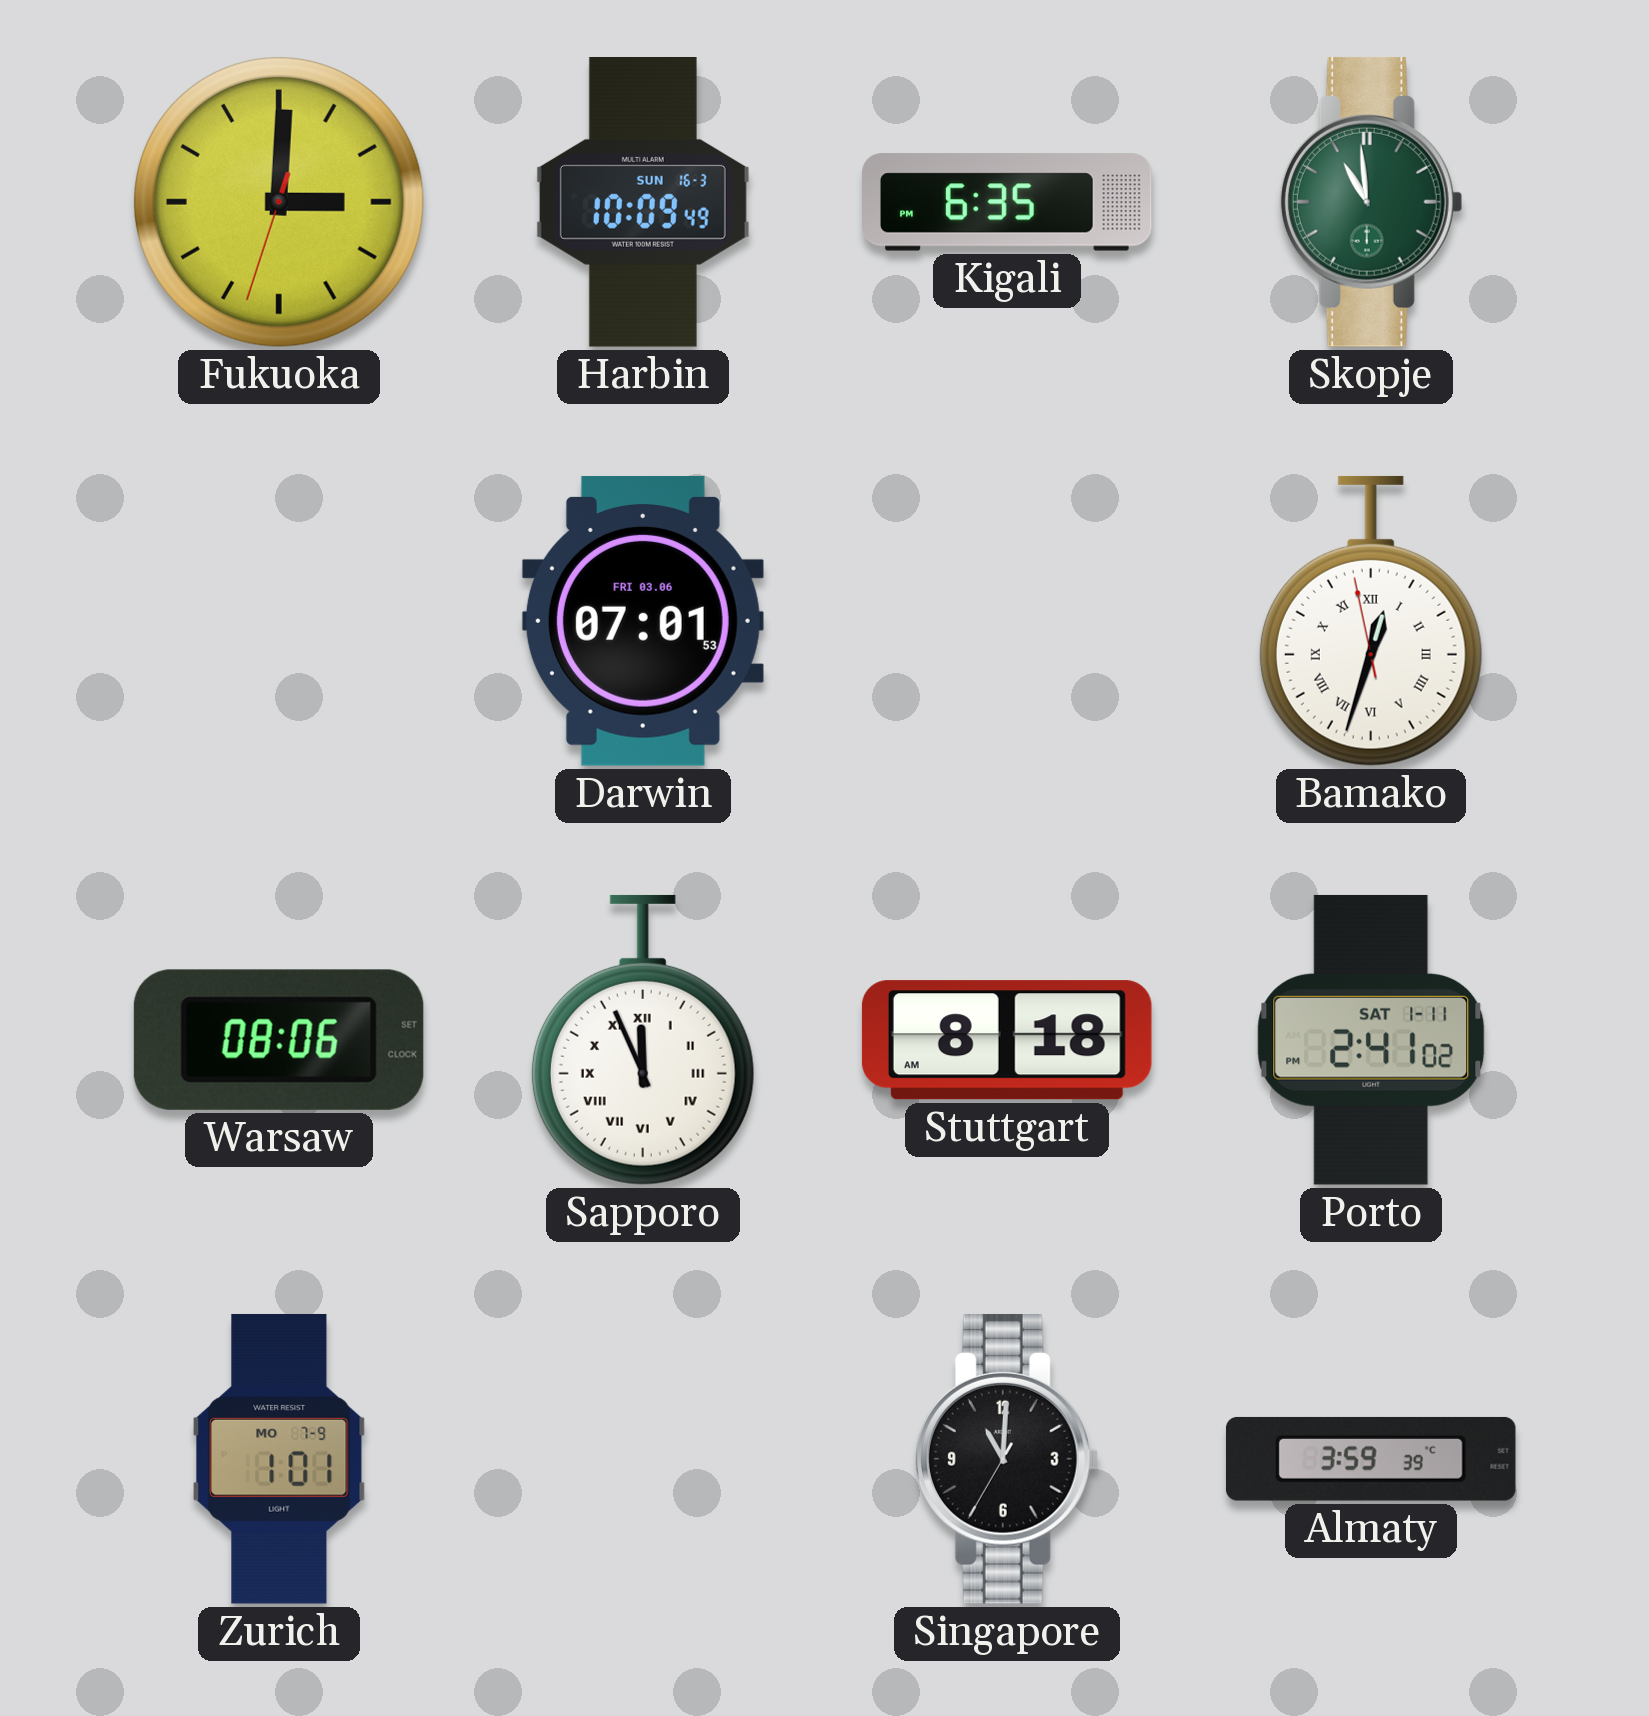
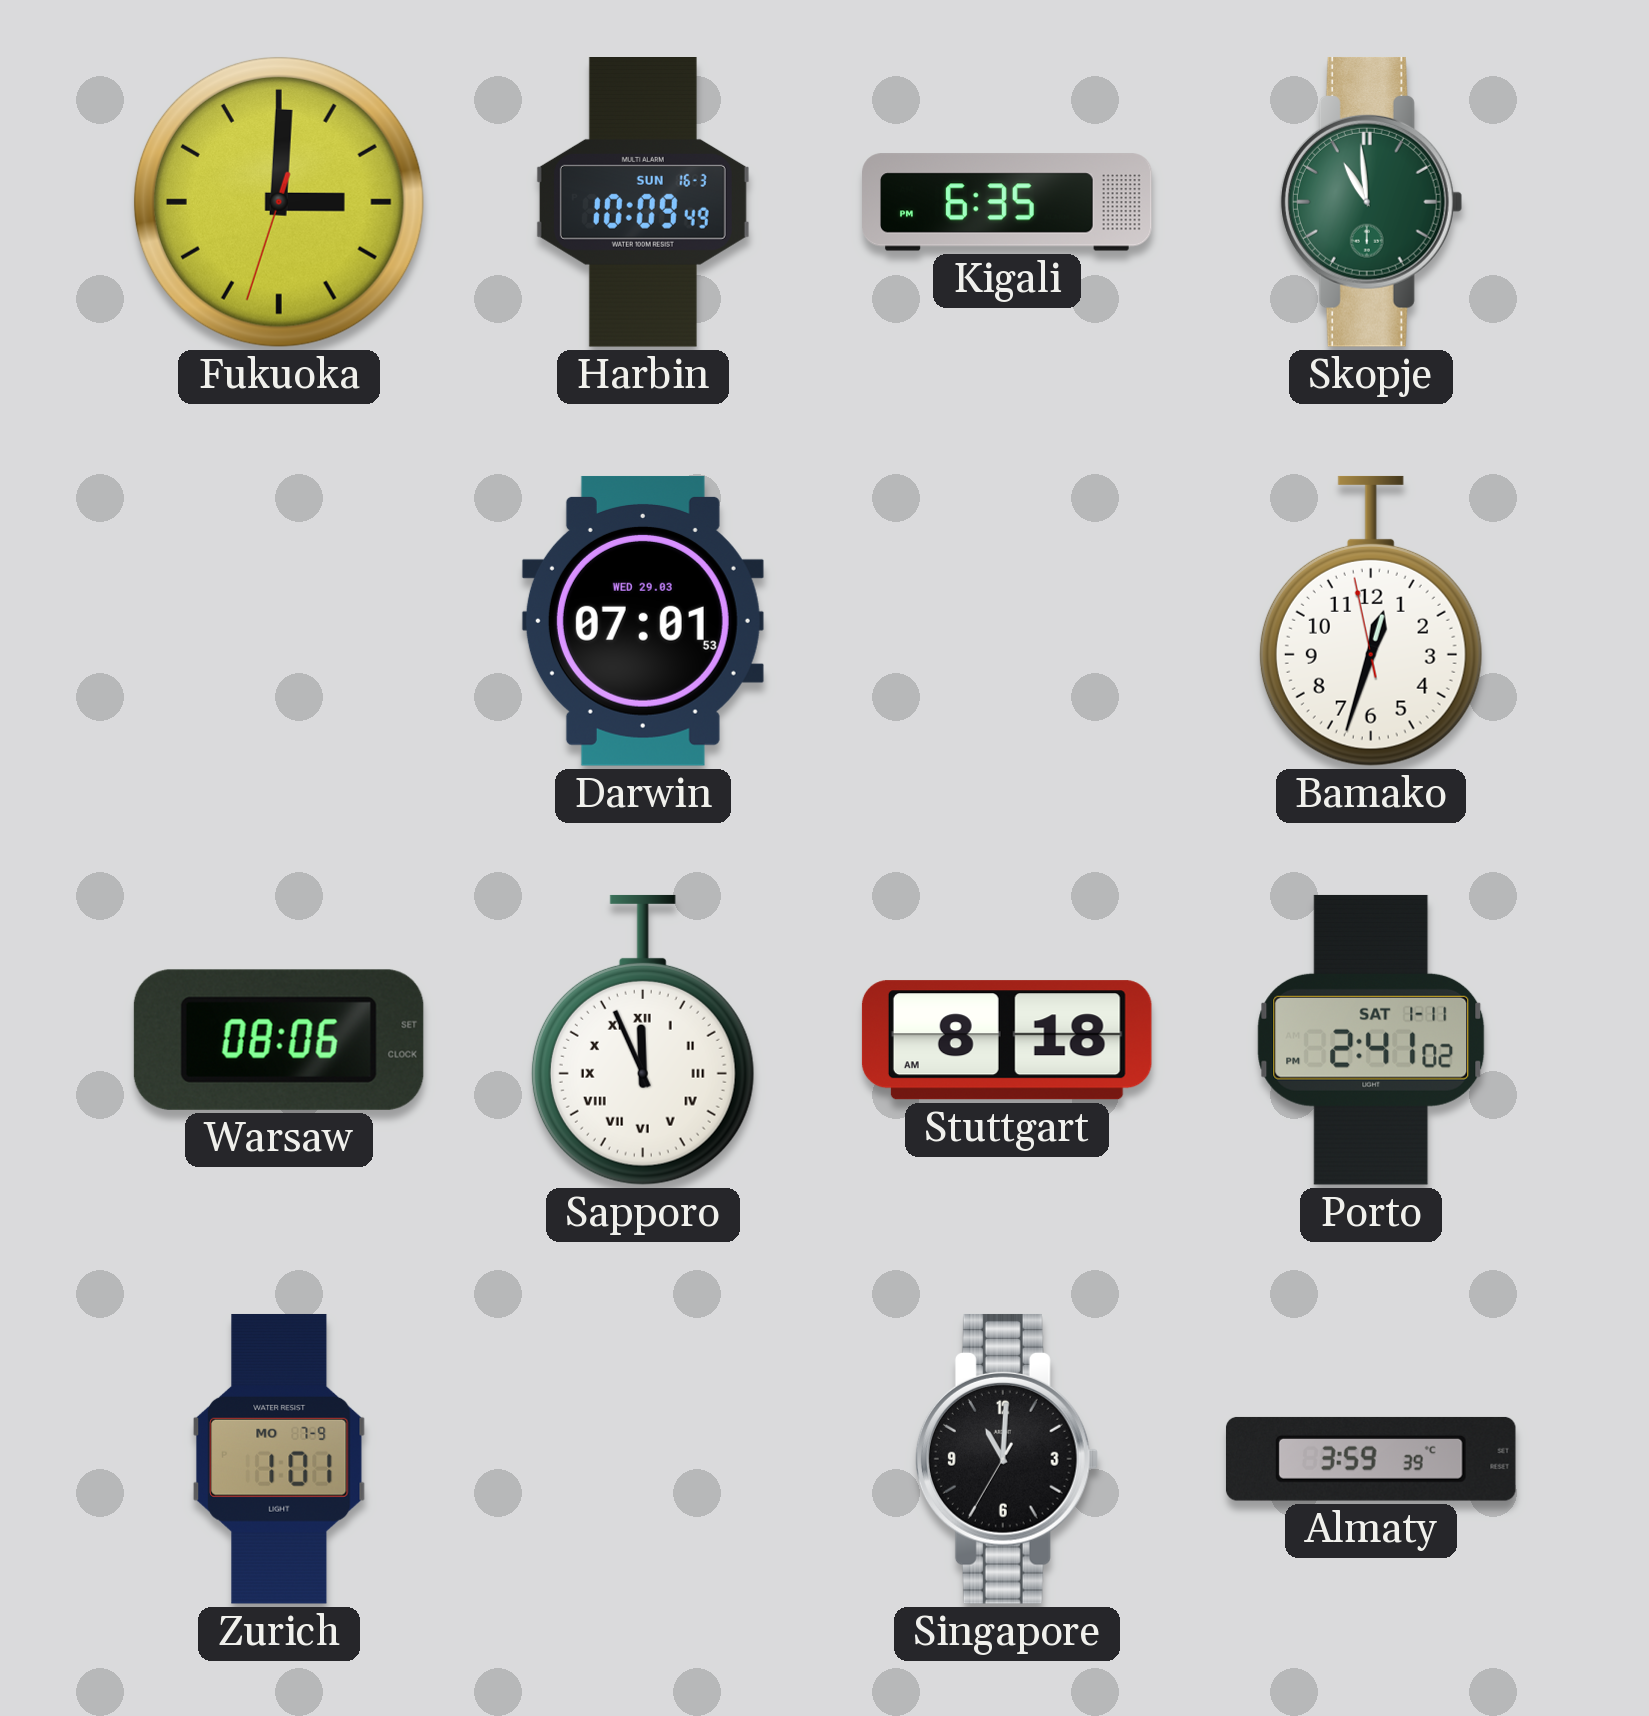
Darwin date: FRI 03.06 -> WED 29.03
Bamako numerals: Roman -> Arabic
